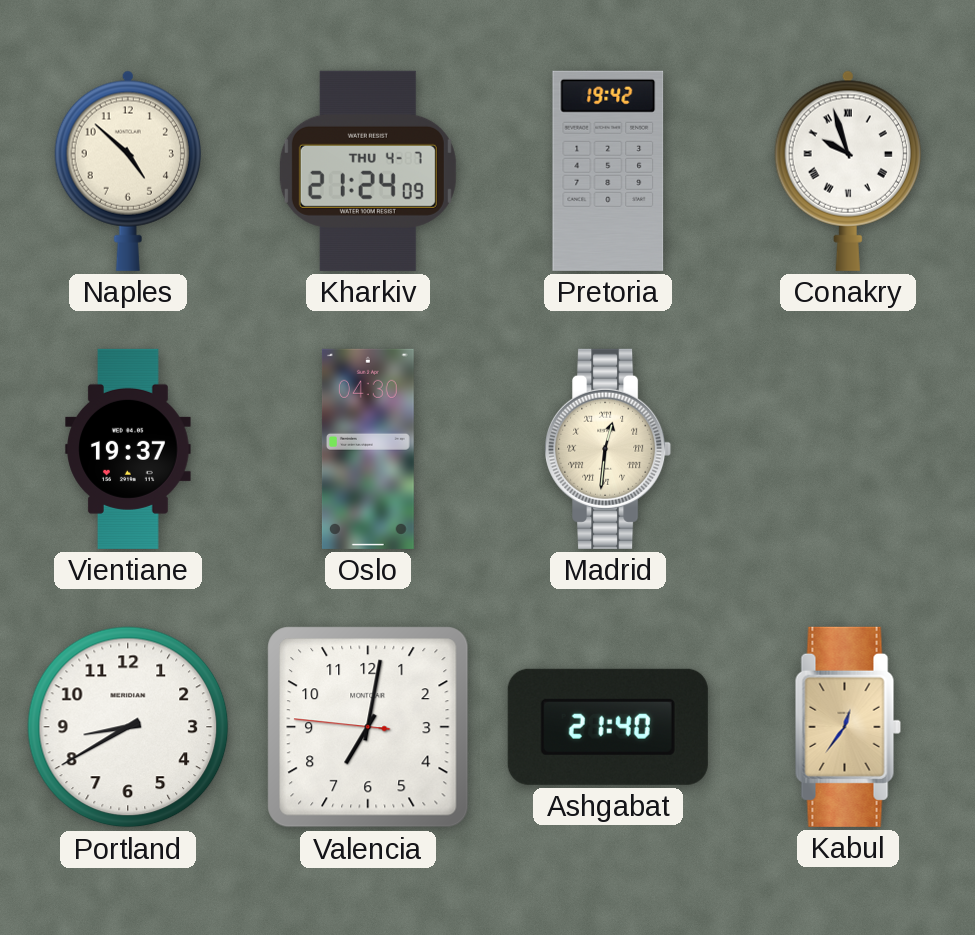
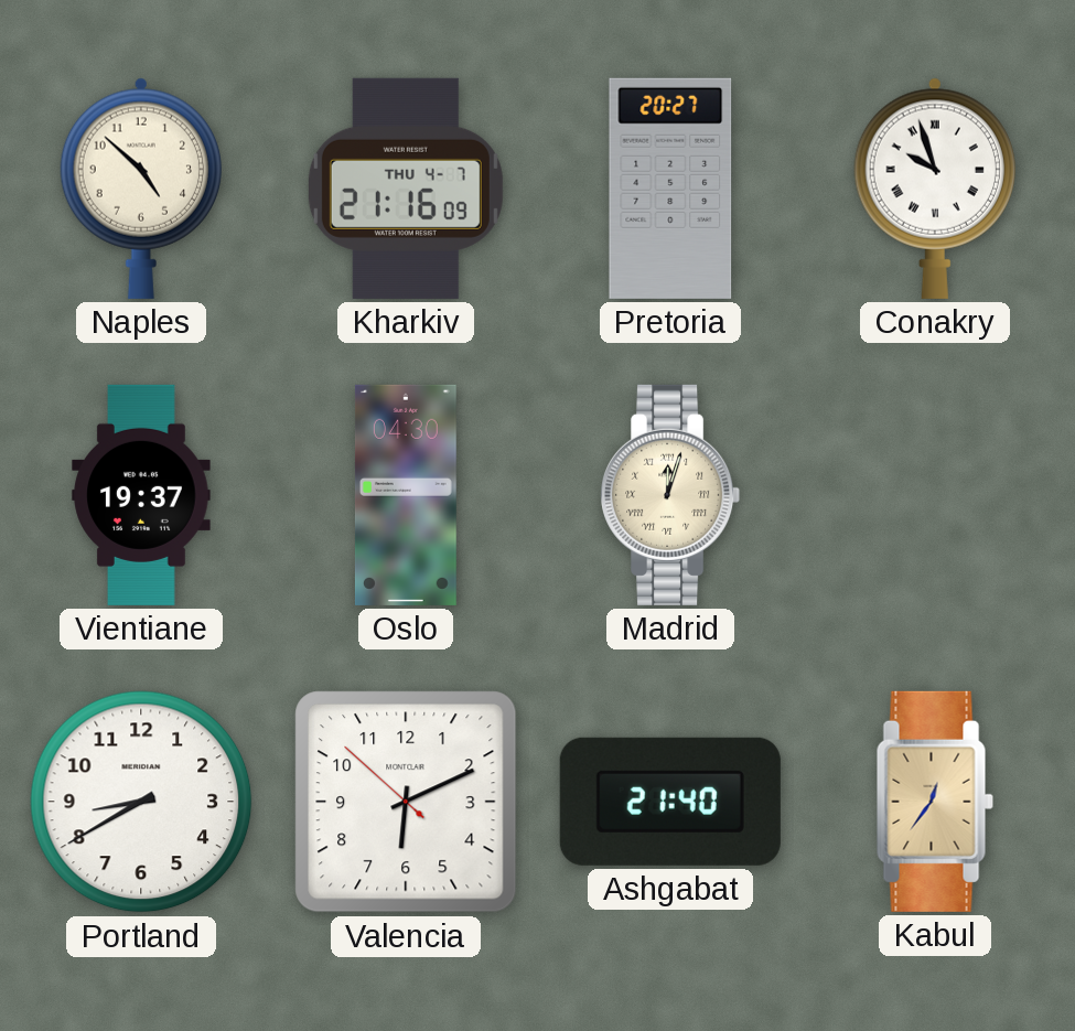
Kharkiv: 21:24 -> 21:16
Pretoria: 19:42 -> 20:27
Madrid: 12:31 -> 12:03
Valencia: 7:01 -> 6:10
